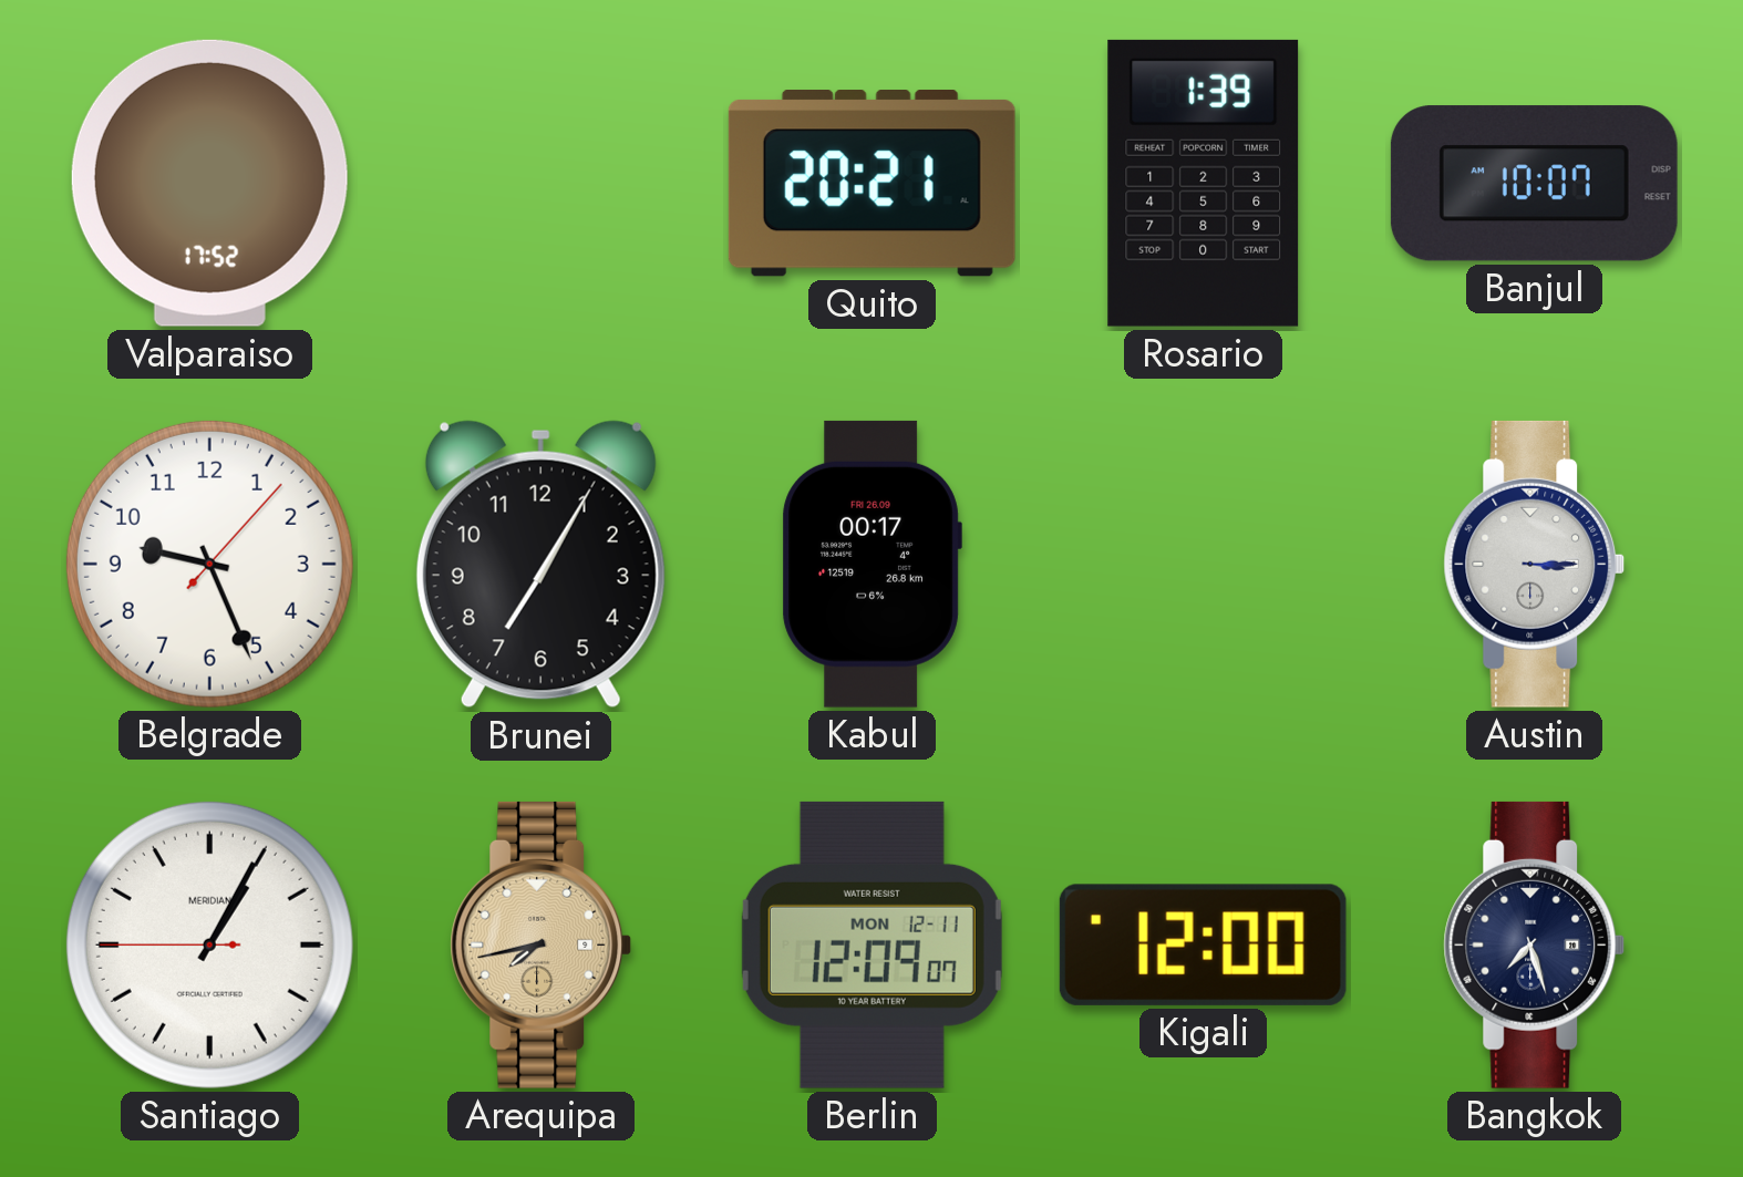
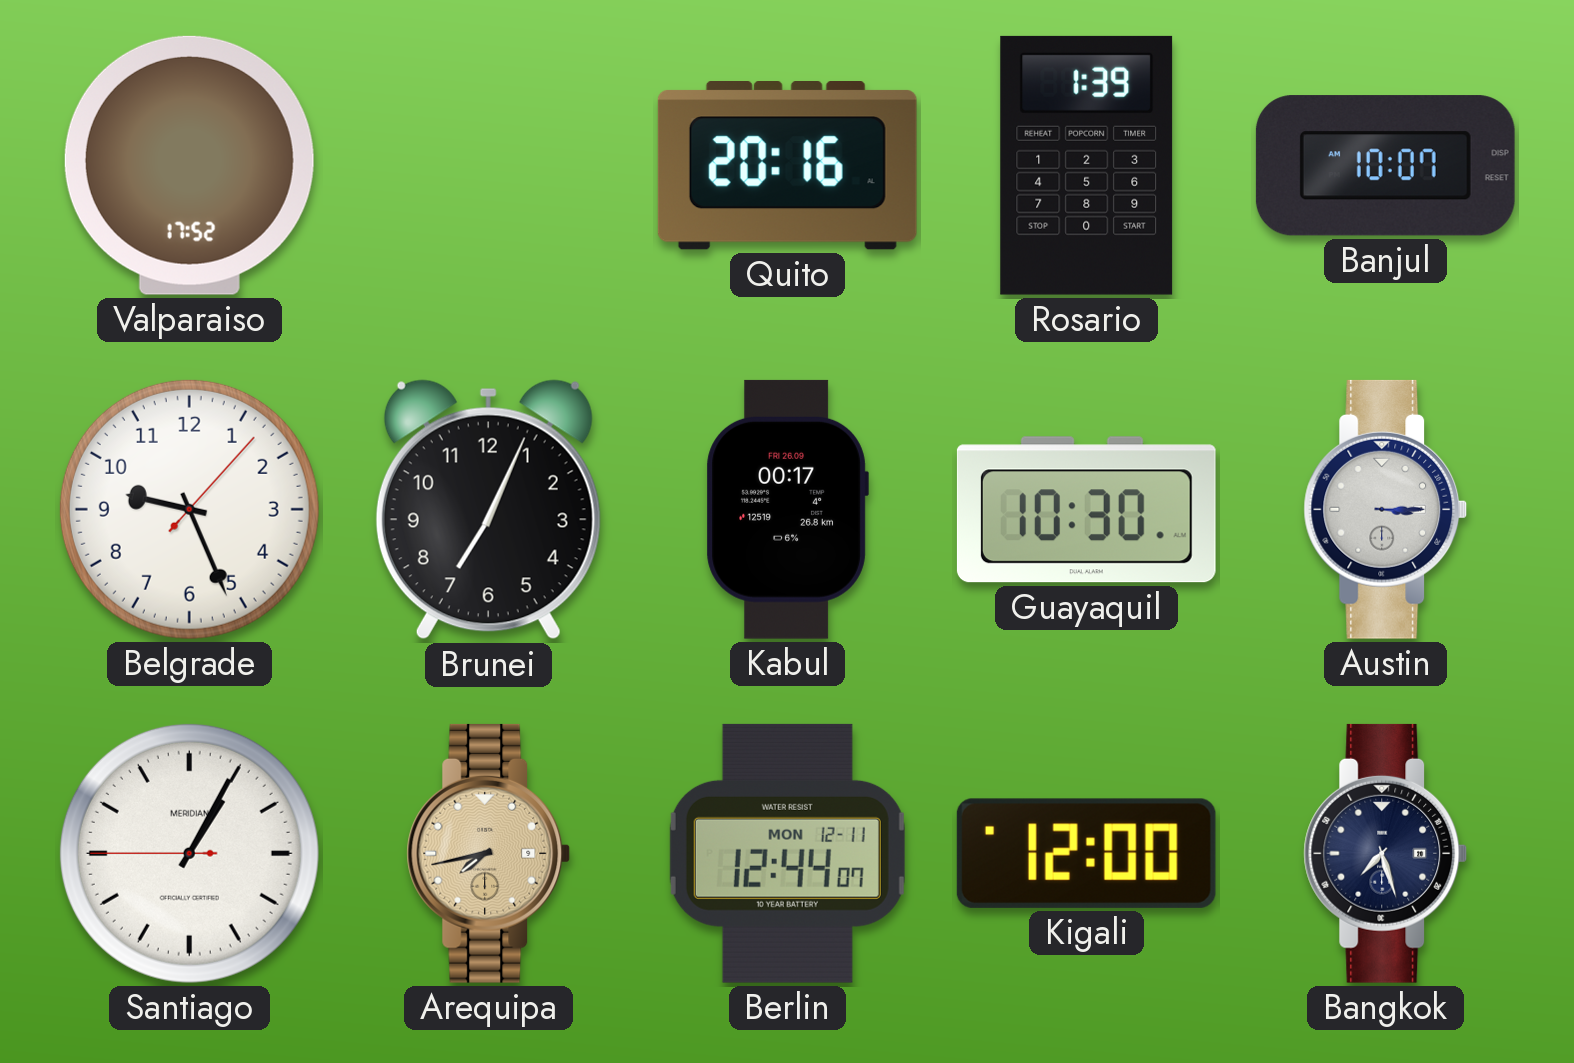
Quito: 20:21 -> 20:16
Brunei: 7:05 -> 7:04
Guayaquil: none -> 10:30
Berlin: 12:09 -> 12:44
